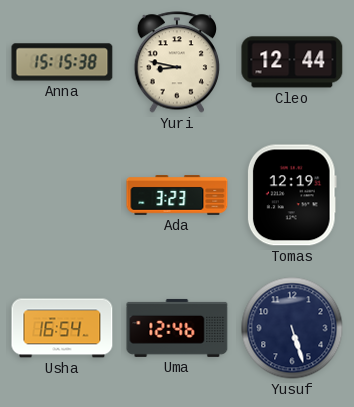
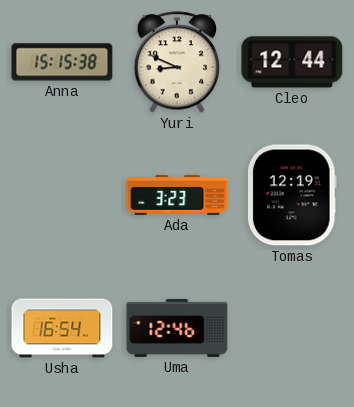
Yuri: 8:47 -> 8:49
Yusuf: 5:27 -> none
